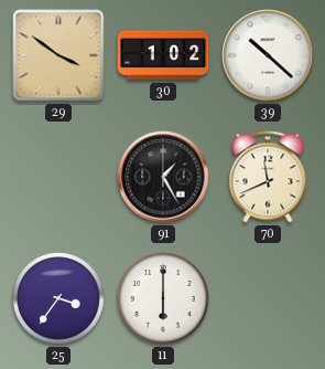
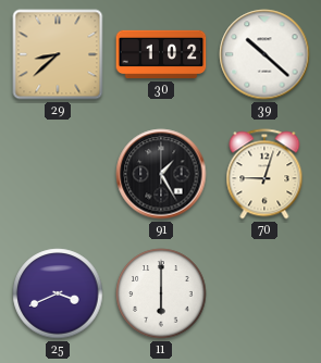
29: 3:51 -> 8:38
70: 11:41 -> 9:03
25: 3:36 -> 3:41
